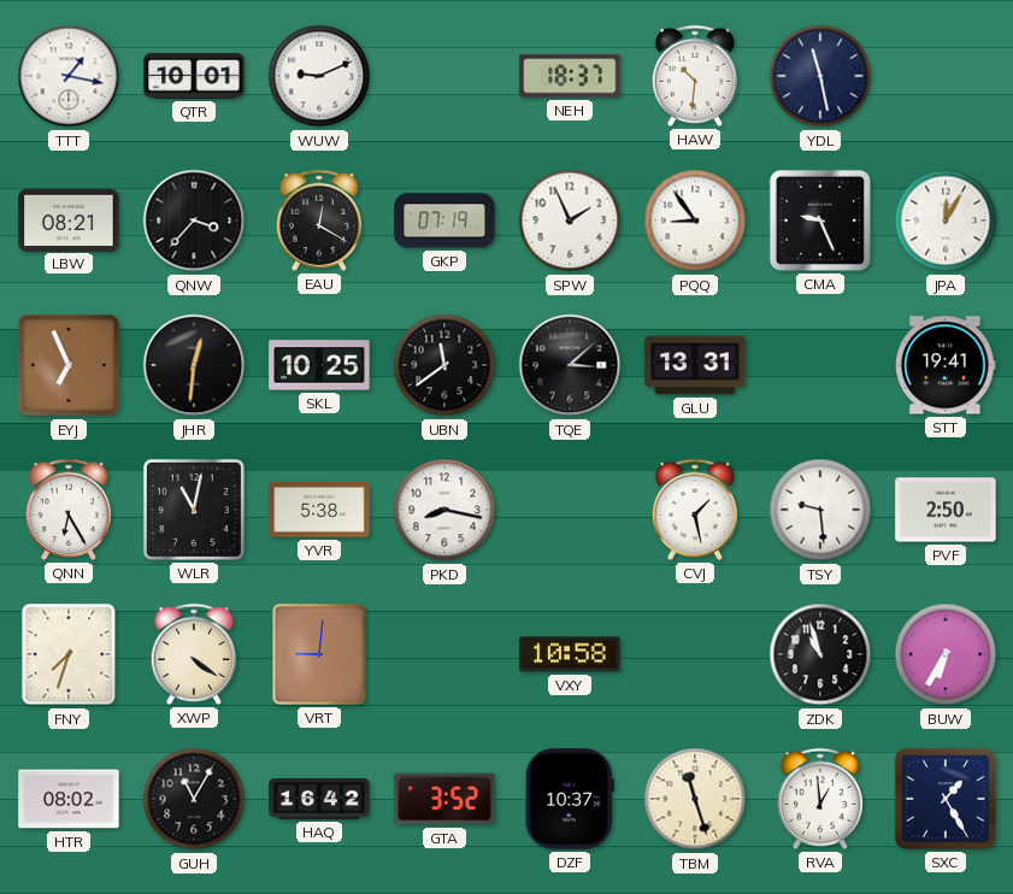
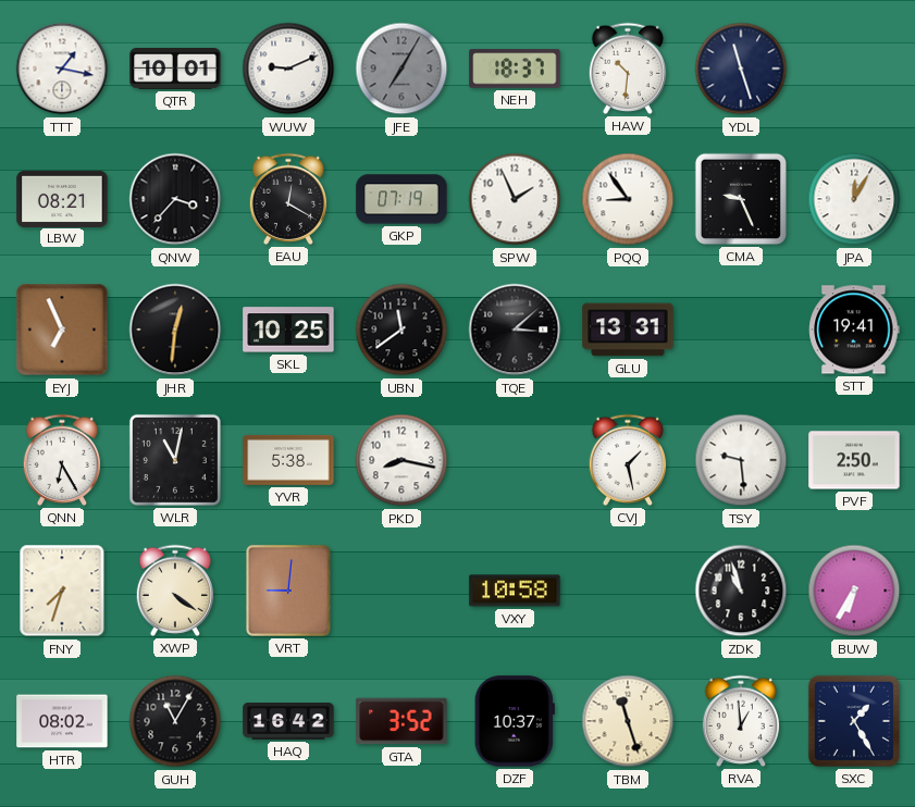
JFE: none -> 7:05
YDL: 11:28 -> 11:27
